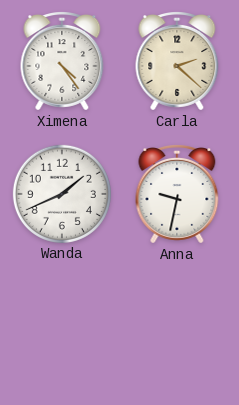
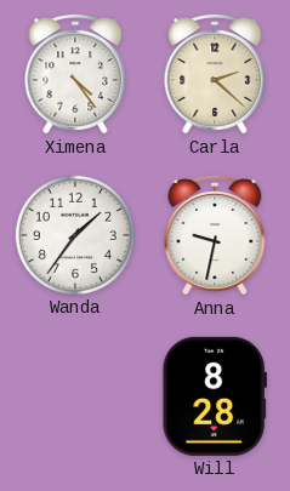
Wanda: 1:41 -> 1:36
Will: none -> 8:28
